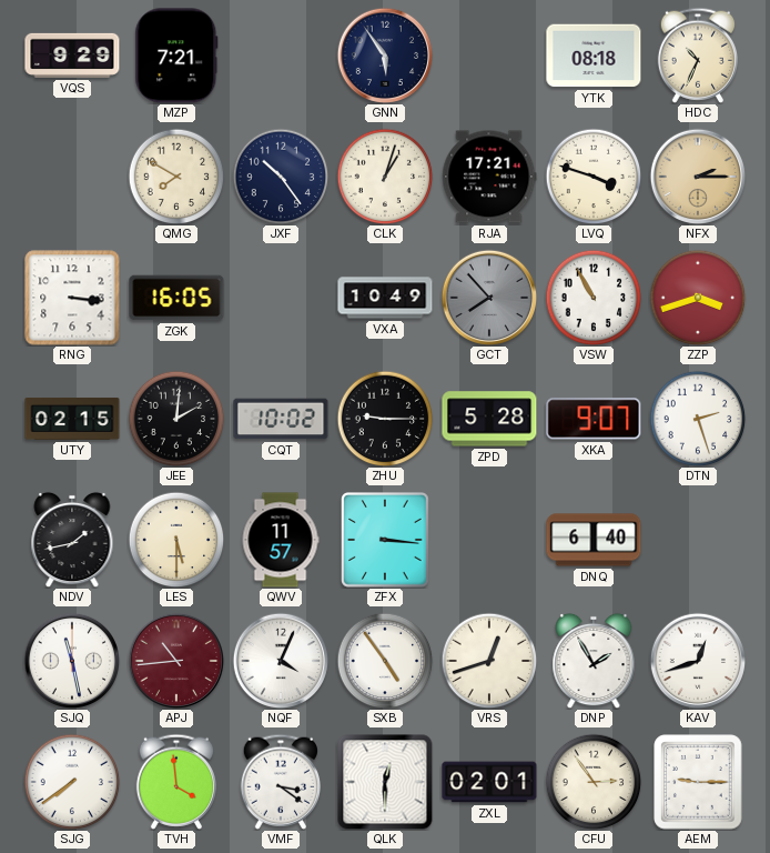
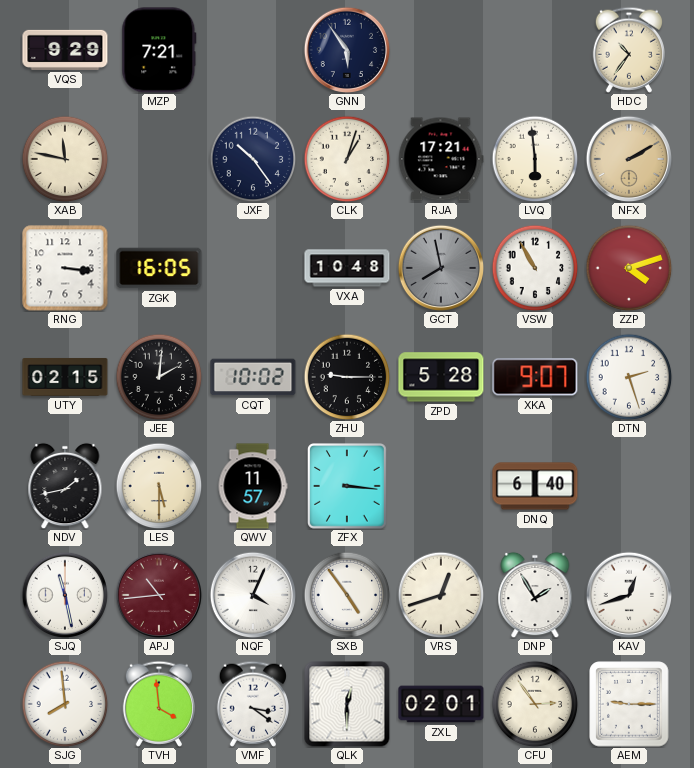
YTK: 08:18 -> none
HDC: 10:34 -> 10:36
XAB: none -> 11:47
QMG: 7:50 -> none
LVQ: 3:48 -> 5:59
NFX: 2:15 -> 2:10
VXA: 10:49 -> 10:48
GCT: 7:53 -> 7:58
ZZP: 3:42 -> 4:12
SJG: 7:39 -> 7:59
